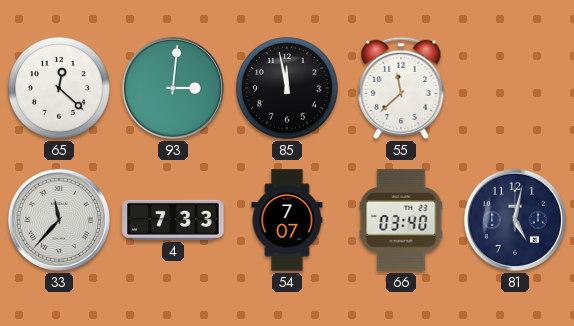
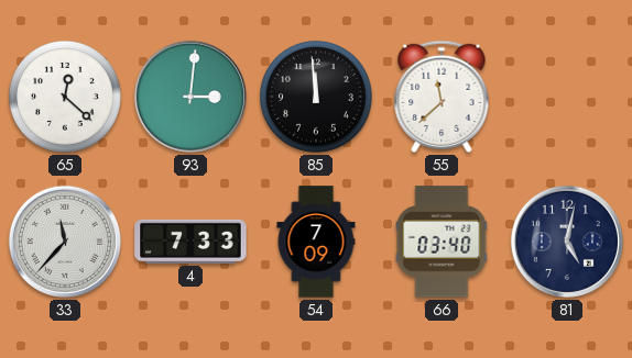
85: 11:58 -> 11:59
54: 7:07 -> 7:09
